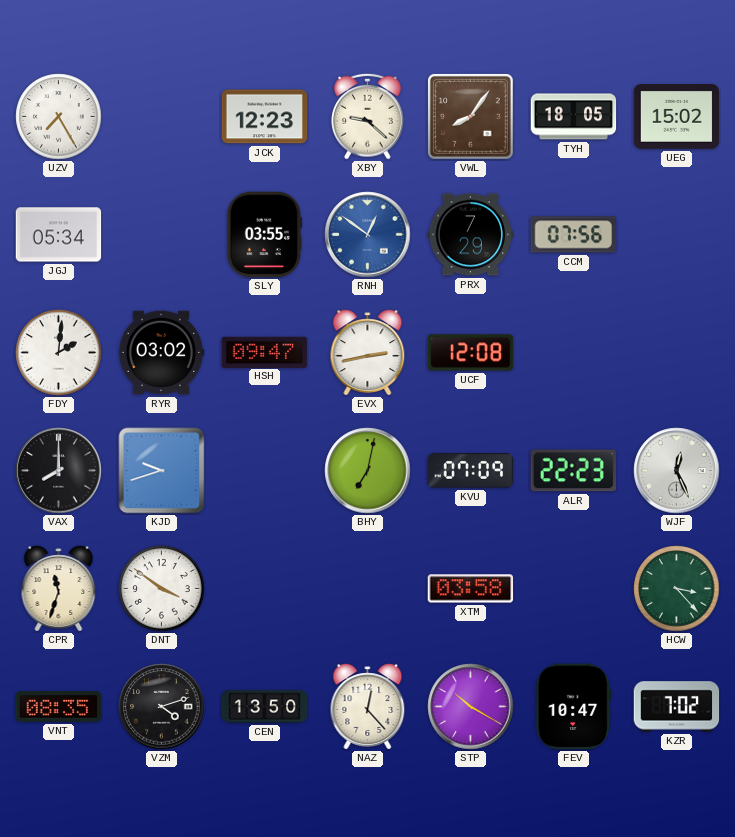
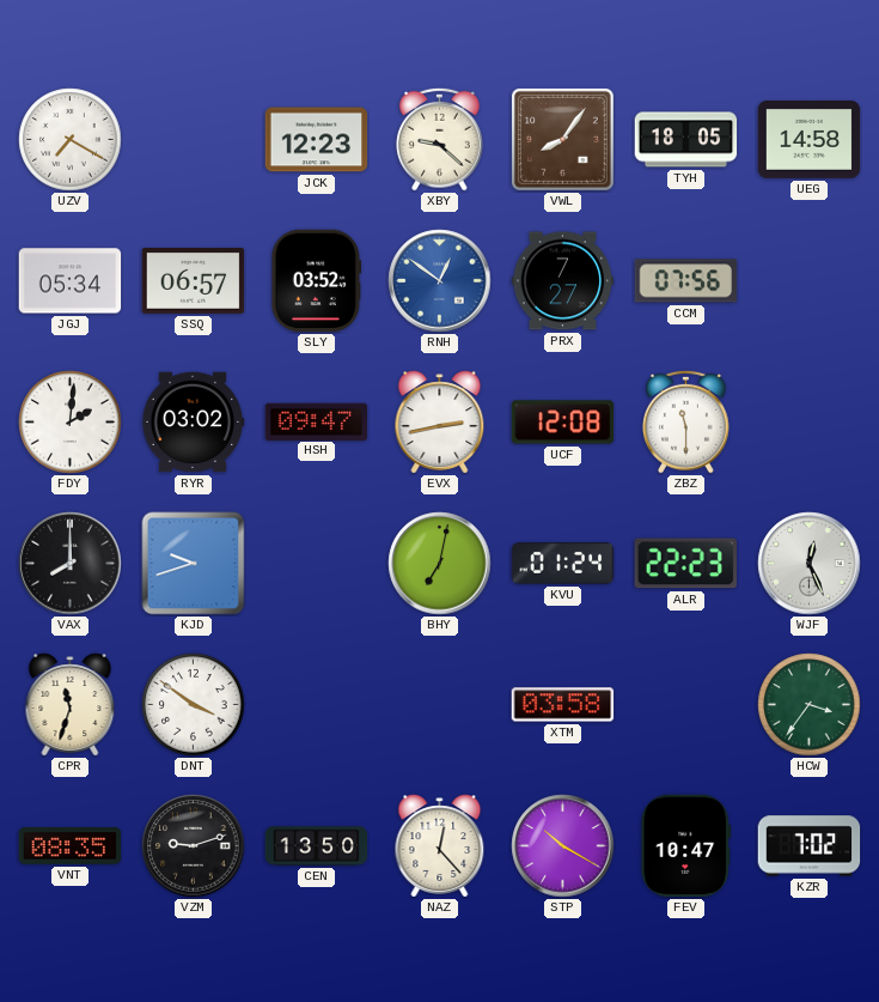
UZV: 7:25 -> 7:20
UEG: 15:02 -> 14:58
SSQ: none -> 06:57
SLY: 03:55 -> 03:52
PRX: 7:29 -> 7:27
ZBZ: none -> 11:30
KVU: 07:09 -> 01:24
HCW: 3:23 -> 3:36
VZM: 4:12 -> 9:12
